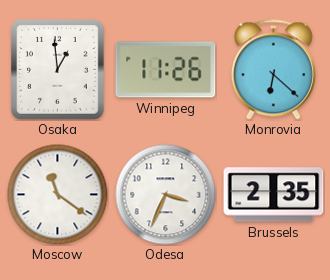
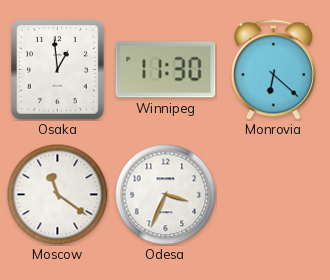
Winnipeg: 11:26 -> 11:30
Brussels: 2:35 -> none
